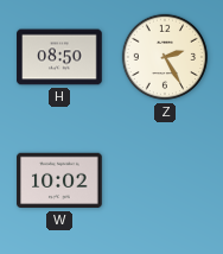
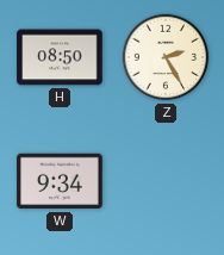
W: 10:02 -> 9:34
